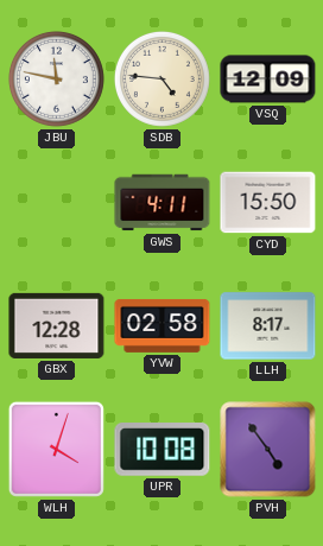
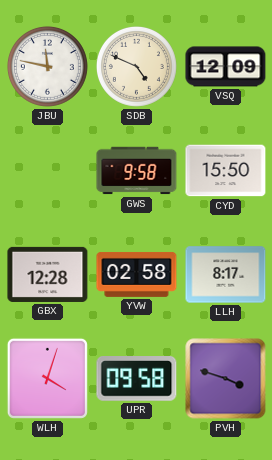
SDB: 4:46 -> 4:49
GWS: 4:11 -> 9:58
UPR: 10:08 -> 09:58
PVH: 4:54 -> 3:48
